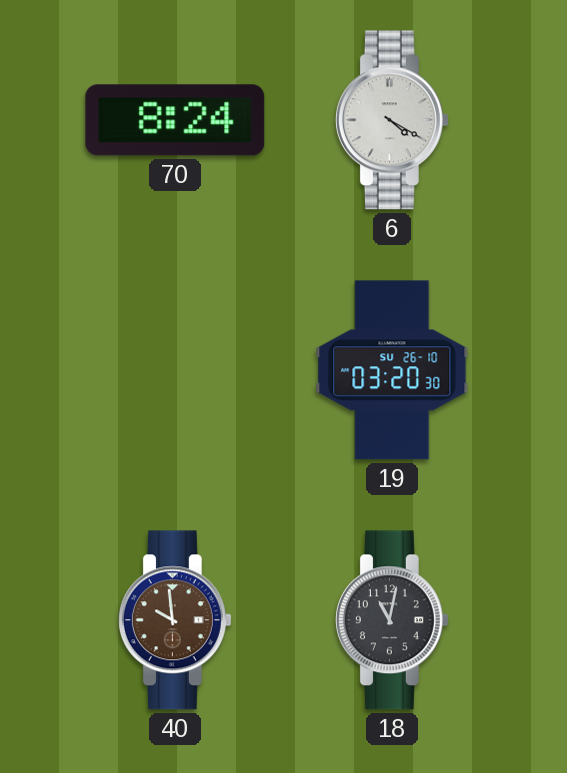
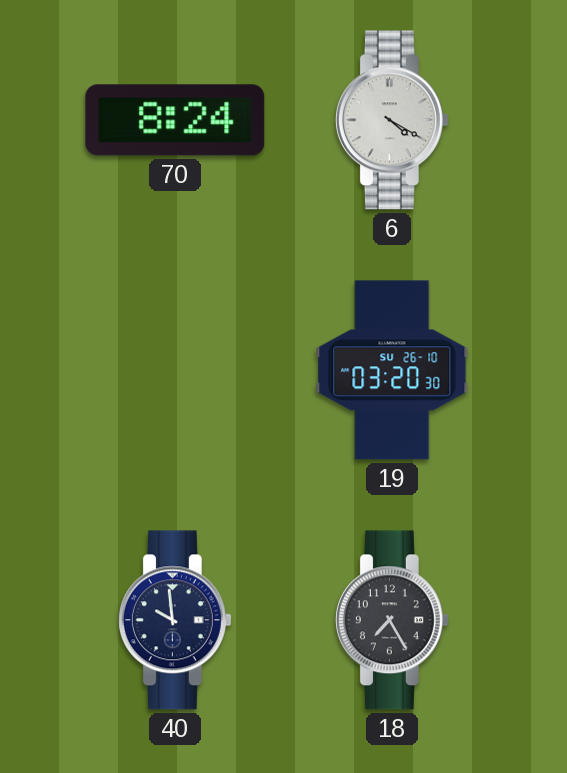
40 dial: brown -> navy
18: 11:02 -> 7:25
